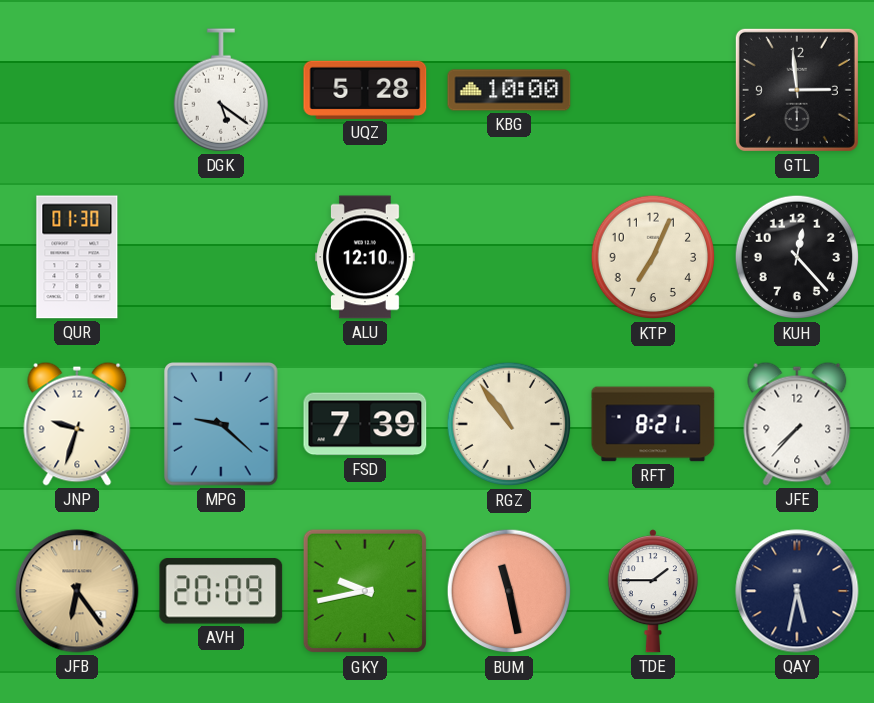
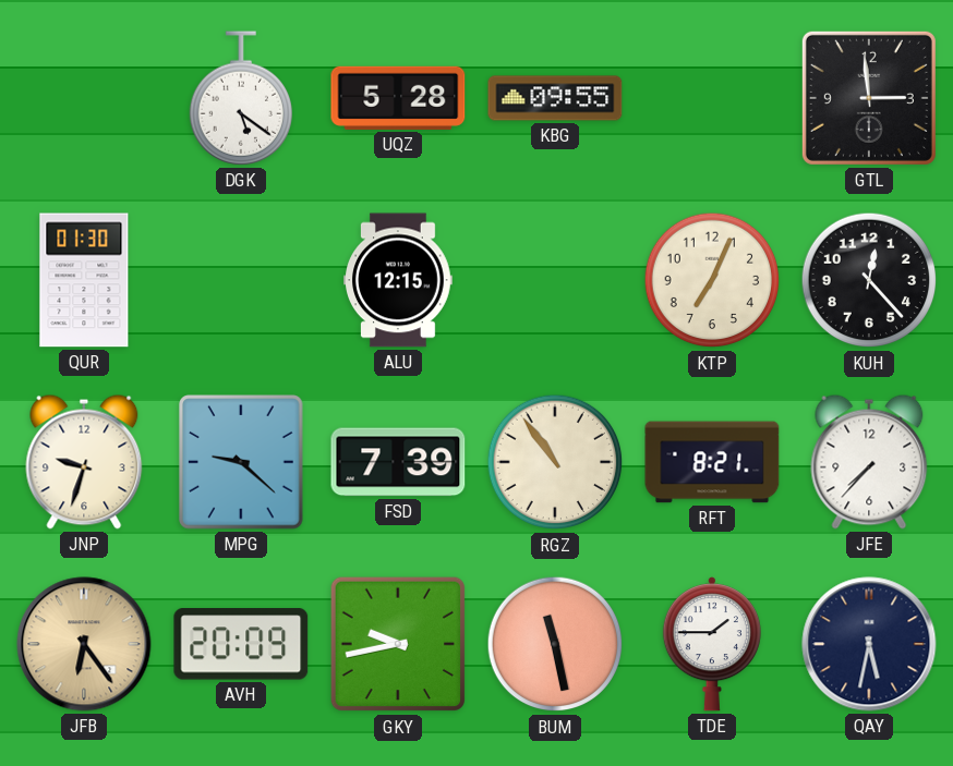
KBG: 10:00 -> 09:55
ALU: 12:10 -> 12:15
